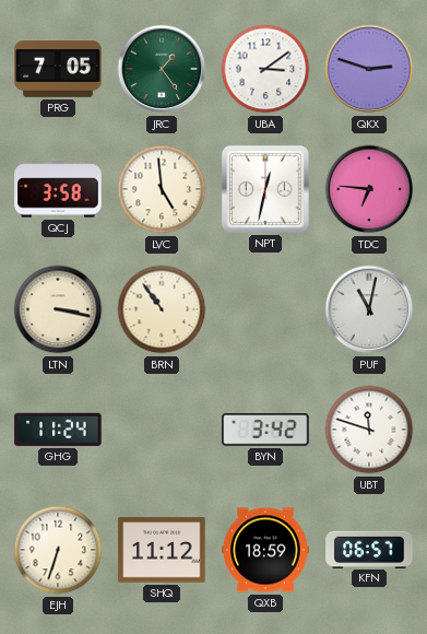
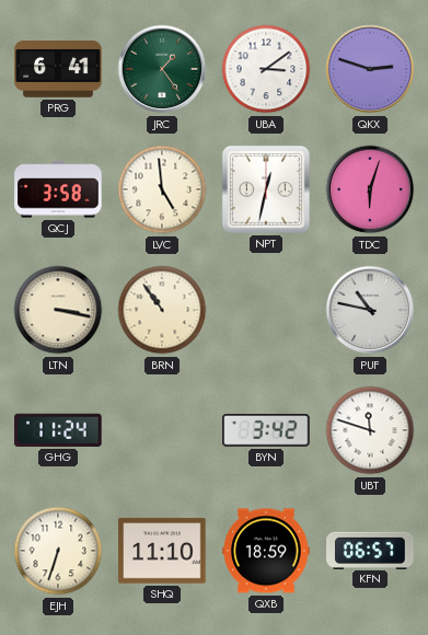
PRG: 7:05 -> 6:41
TDC: 6:46 -> 6:03
PUF: 11:02 -> 10:47
SHQ: 11:12 -> 11:10
